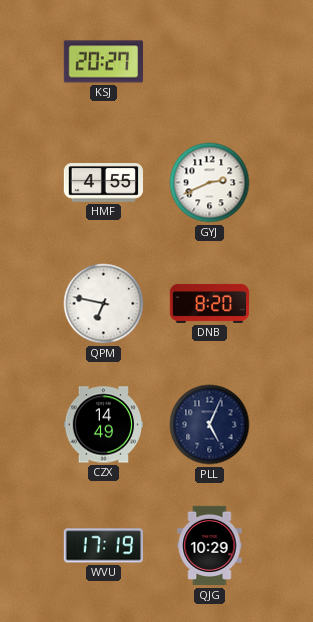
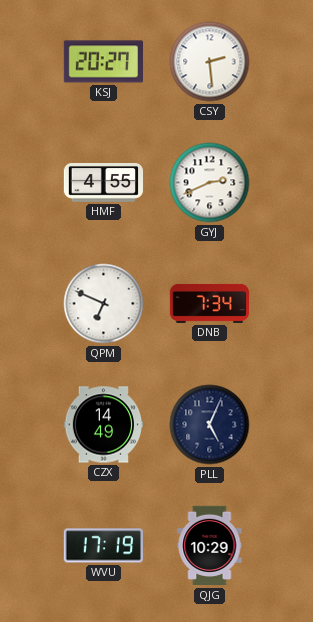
CSY: none -> 2:29
QPM: 6:47 -> 6:49
DNB: 8:20 -> 7:34
